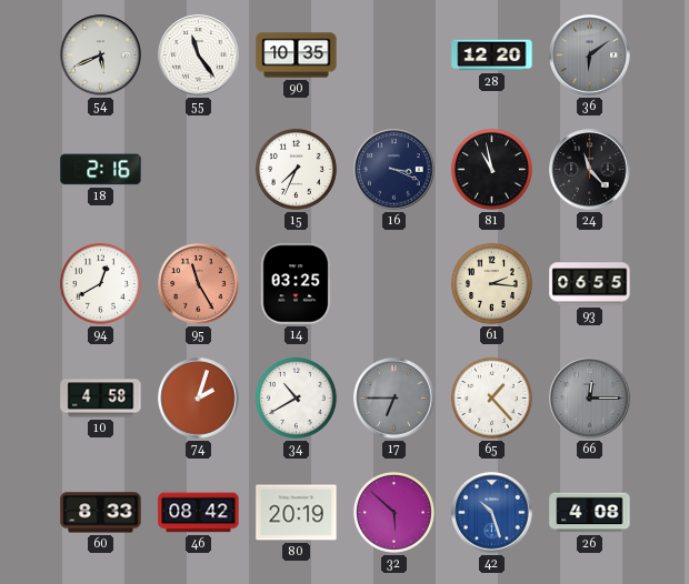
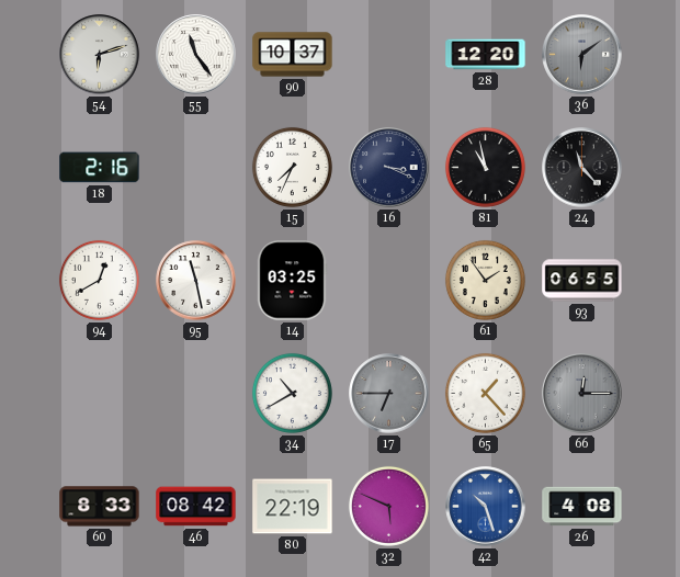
54: 5:41 -> 6:12
90: 10:35 -> 10:37
95: 11:25 -> 11:28
95 dial: salmon -> white
61: 2:16 -> 1:54
10: 4:58 -> none
74: 2:03 -> none
80: 20:19 -> 22:19
32: 5:52 -> 5:49
